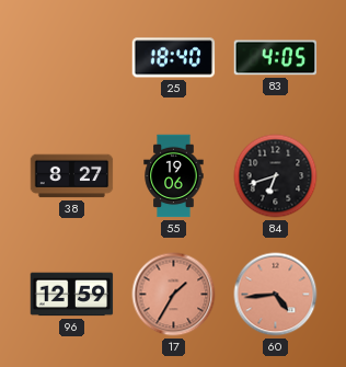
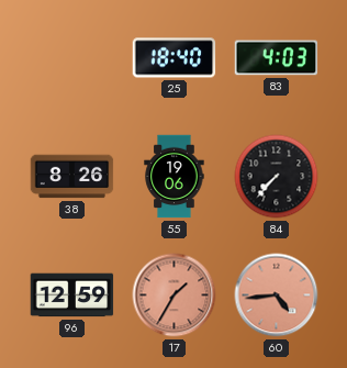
83: 4:05 -> 4:03
38: 8:27 -> 8:26
84: 6:42 -> 7:37
